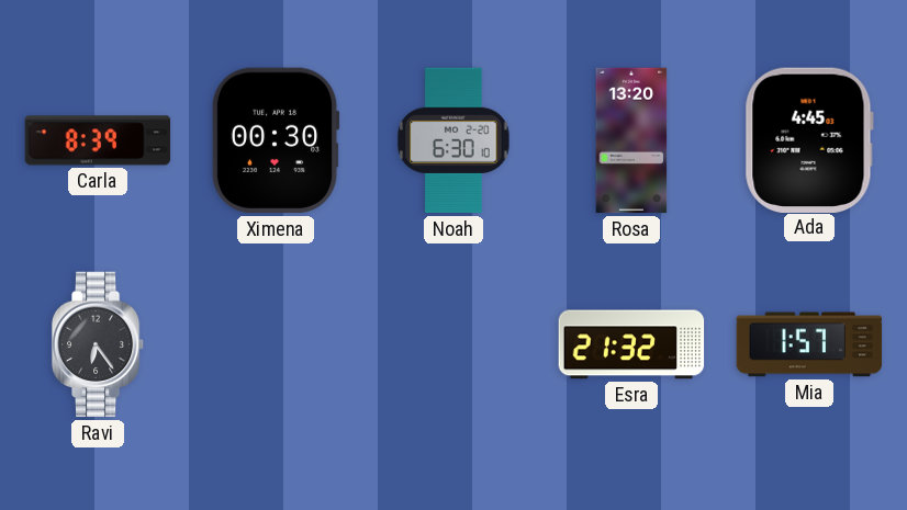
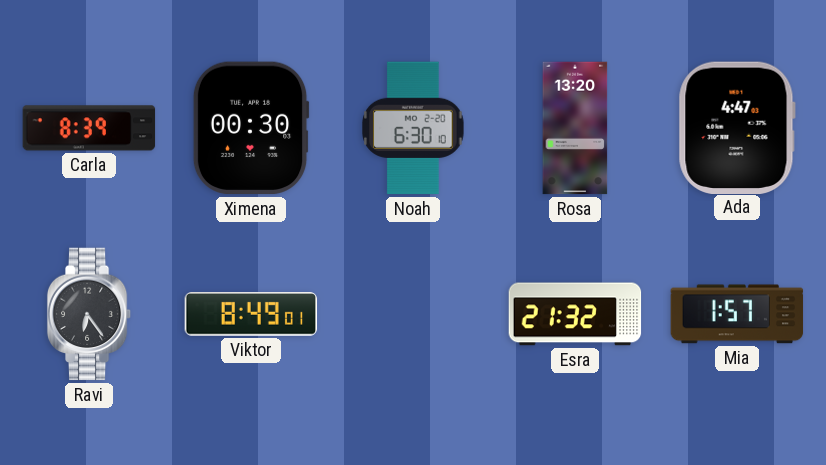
Ada: 4:45 -> 4:47
Viktor: none -> 8:49
